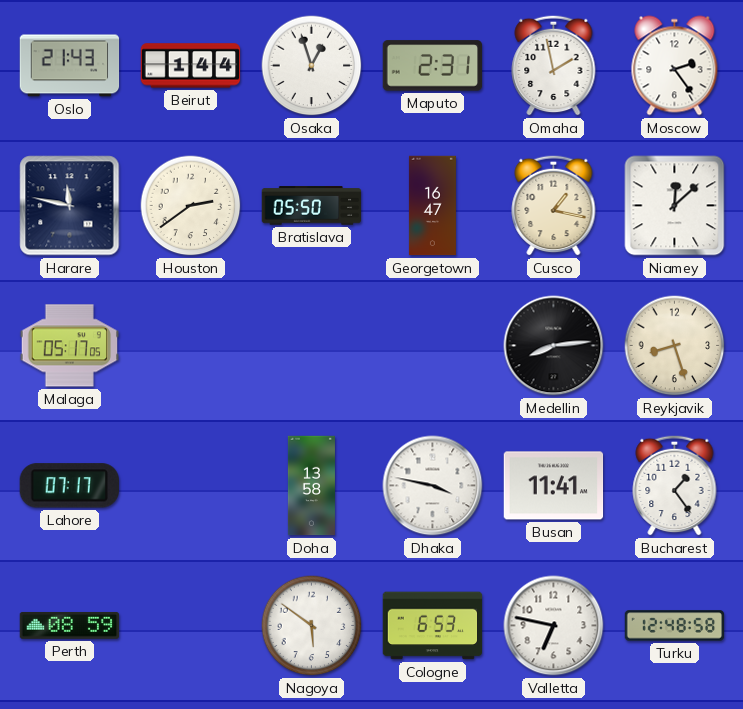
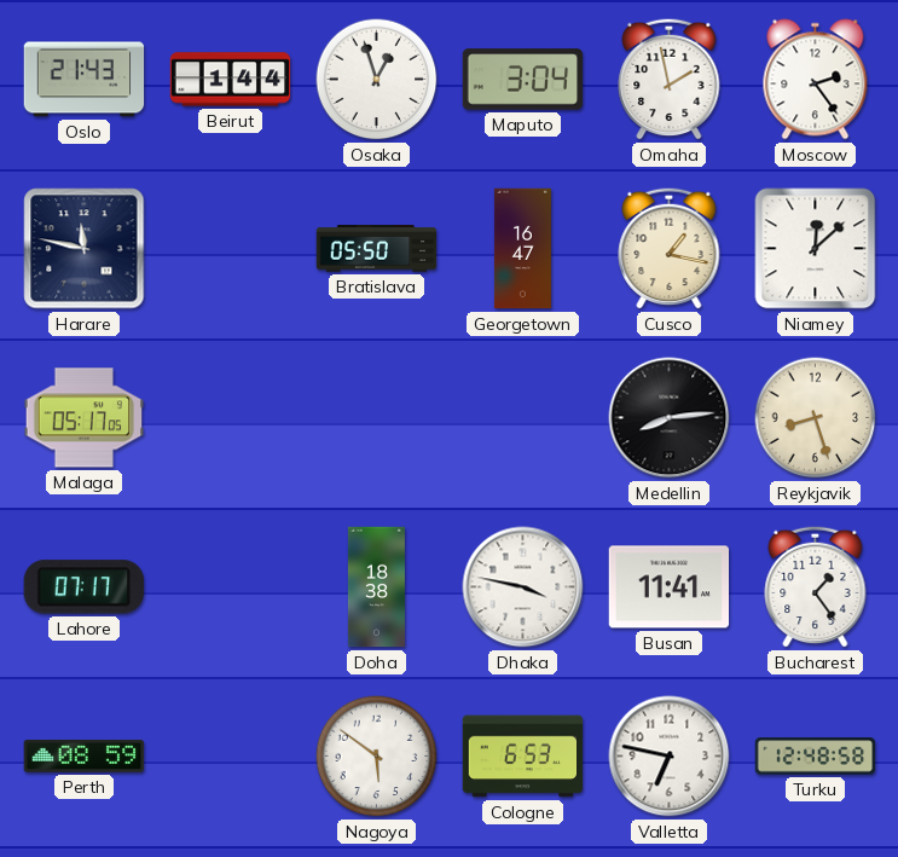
Maputo: 2:31 -> 3:04
Houston: 2:39 -> none
Doha: 13:58 -> 18:38
